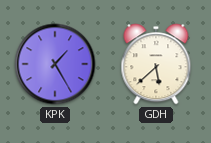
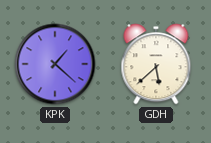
KPK: 1:25 -> 1:22
